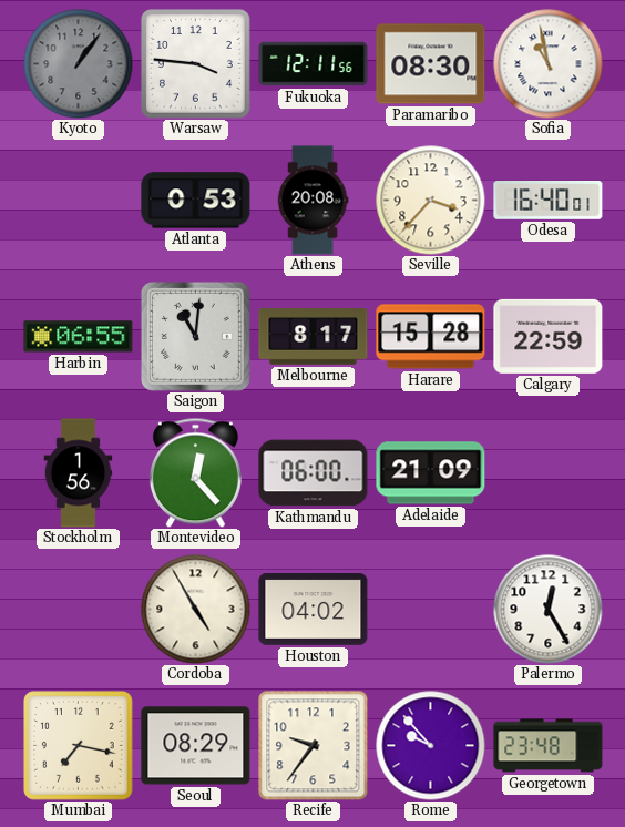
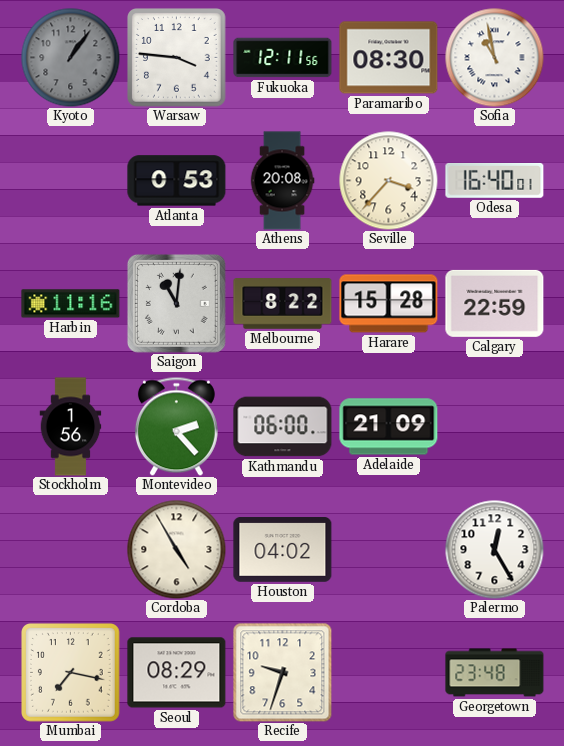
Harbin: 06:55 -> 11:16
Melbourne: 8:17 -> 8:22
Montevideo: 12:23 -> 2:23
Recife: 9:36 -> 9:33
Rome: 9:53 -> none
